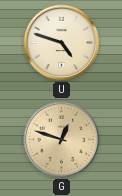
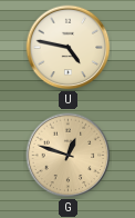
U: 4:48 -> 4:47
